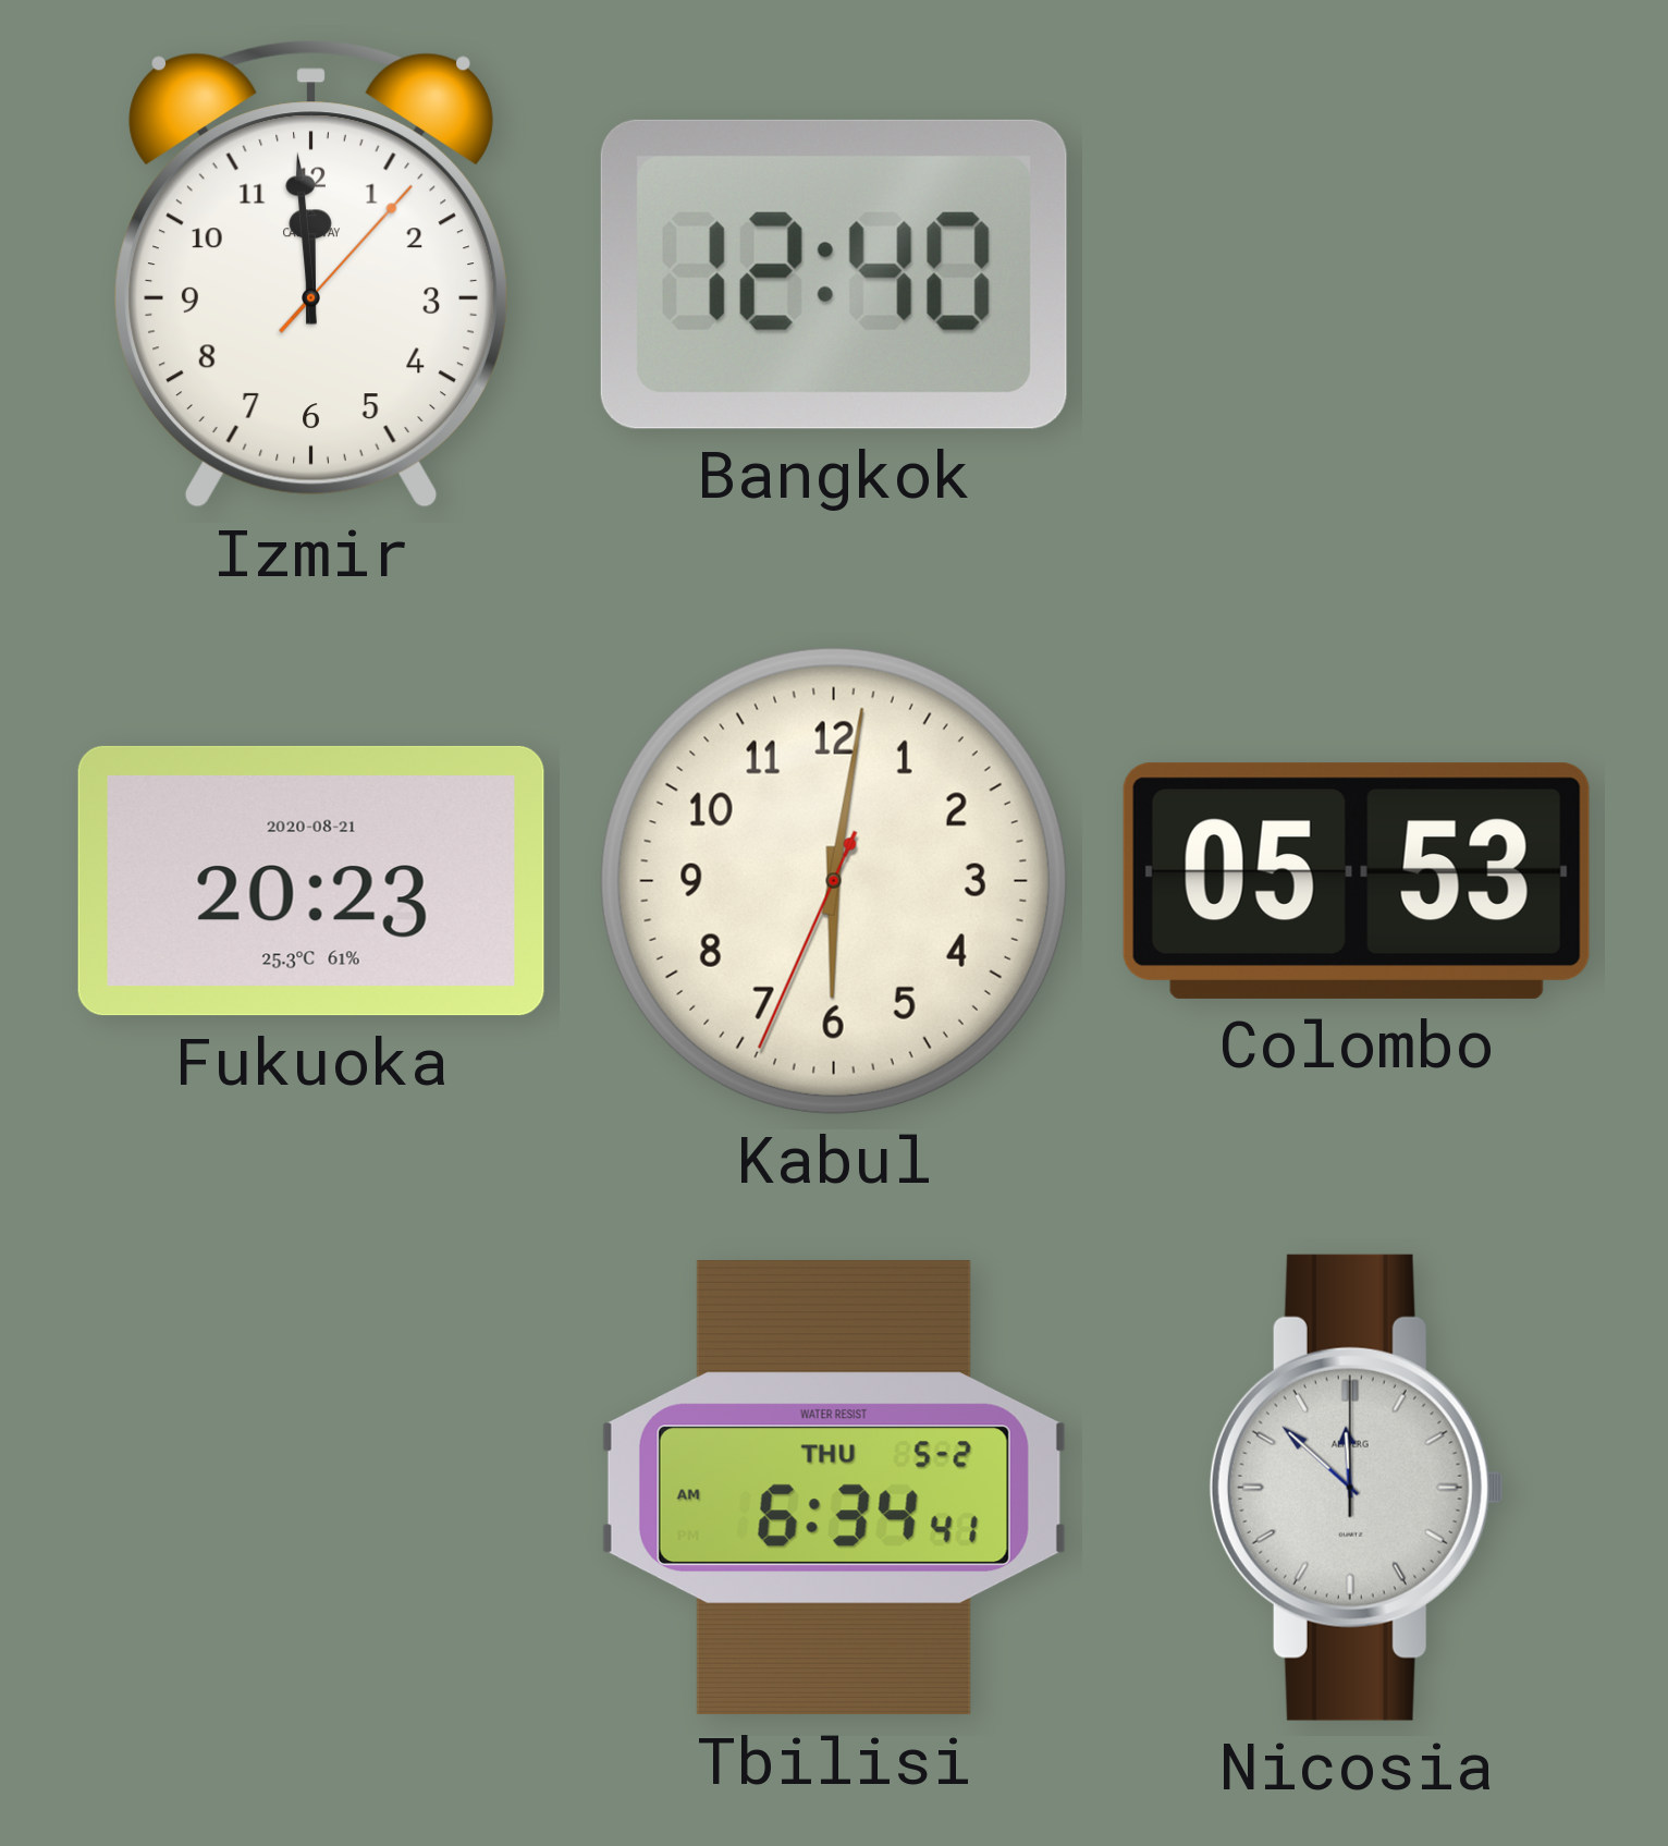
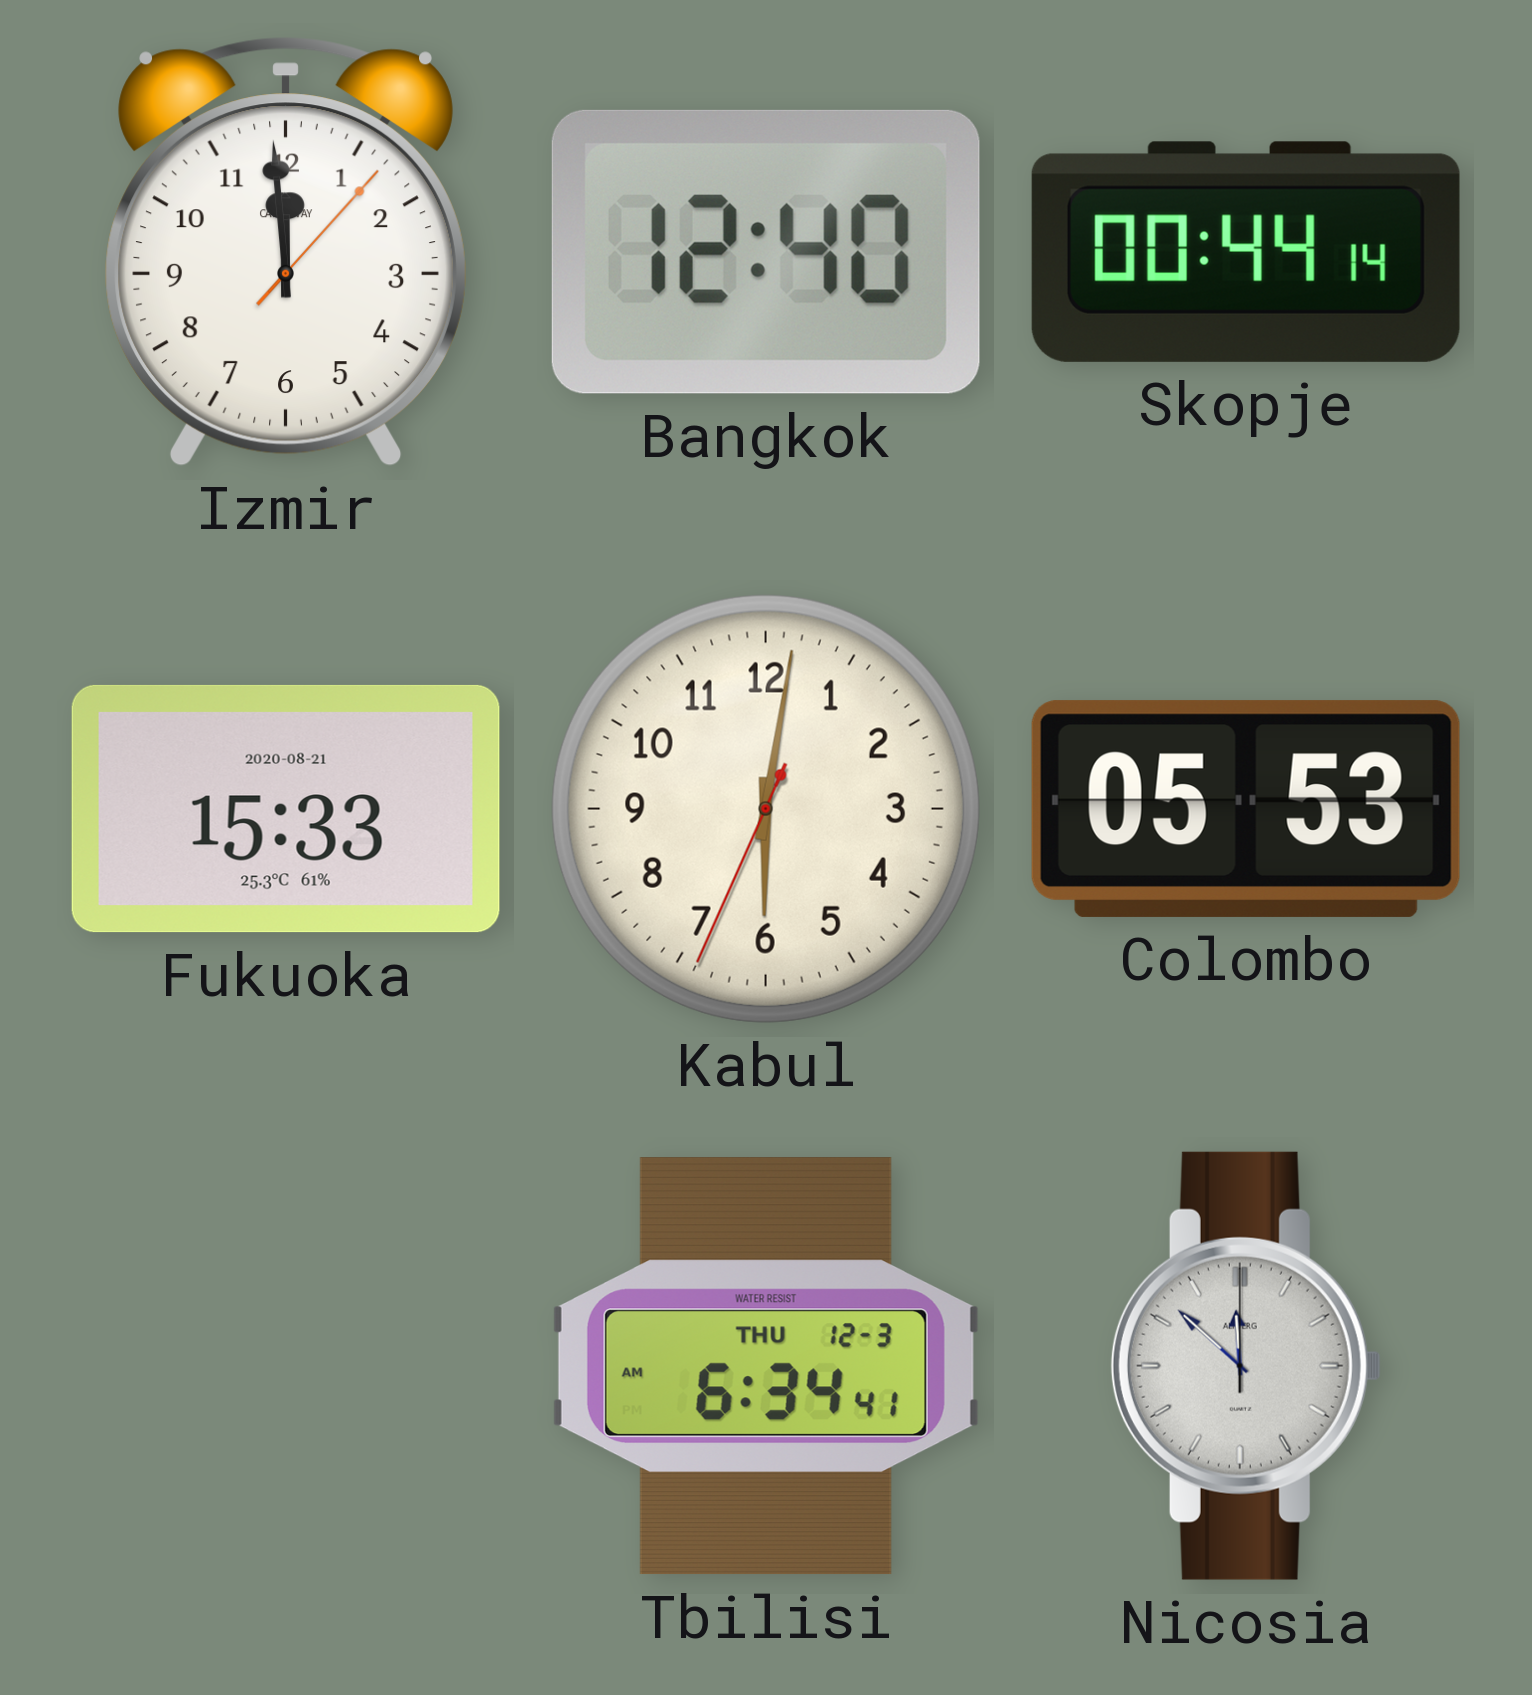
Skopje: none -> 00:44
Fukuoka: 20:23 -> 15:33
Tbilisi date: THU 5-2 -> THU 12-3
